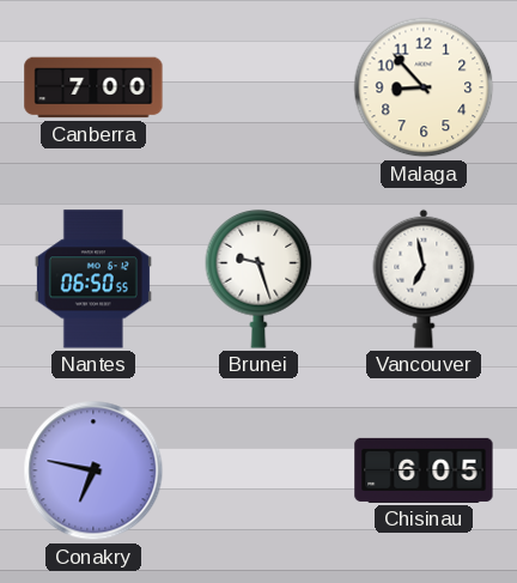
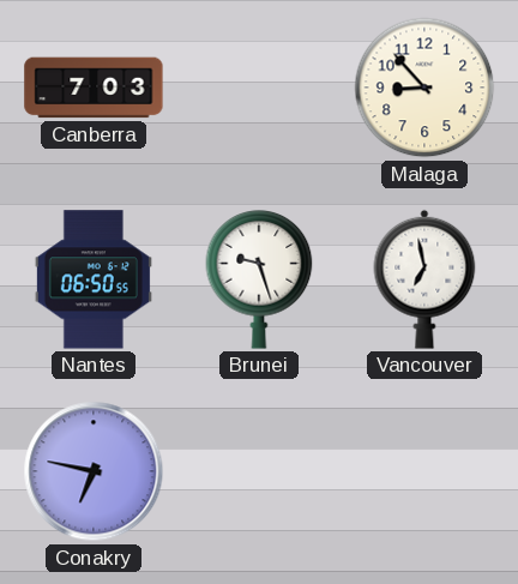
Canberra: 7:00 -> 7:03
Chisinau: 6:05 -> none
